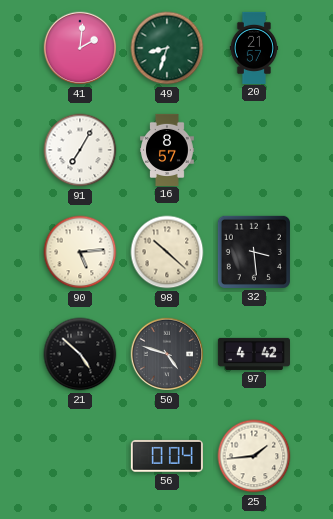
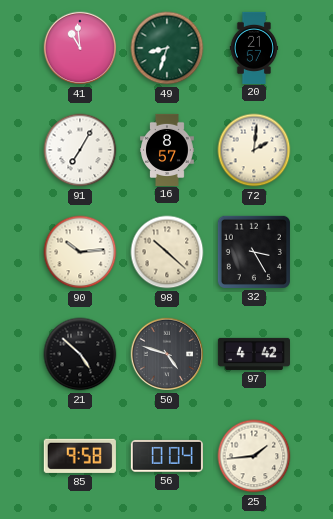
41: 2:01 -> 10:59
72: none -> 2:01
90: 5:14 -> 10:14
32: 3:29 -> 3:25
85: none -> 9:58
